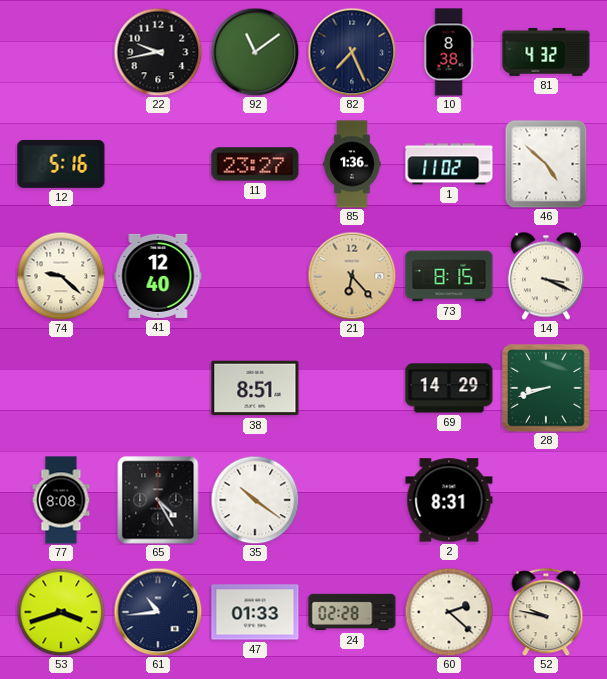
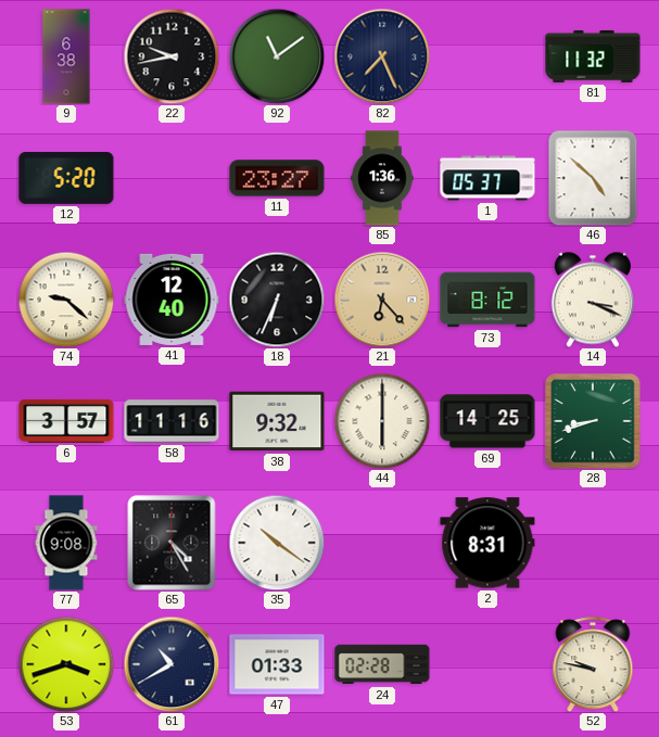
9: none -> 6:38
10: 8:38 -> none
81: 4:32 -> 11:32
12: 5:16 -> 5:20
1: 11:02 -> 05:37
18: none -> 6:34
73: 8:15 -> 8:12
6: none -> 3:57
58: none -> 11:16
38: 8:51 -> 9:32
44: none -> 6:00
69: 14:29 -> 14:25
77: 8:08 -> 9:08
61: 10:44 -> 10:40
60: 2:22 -> none
